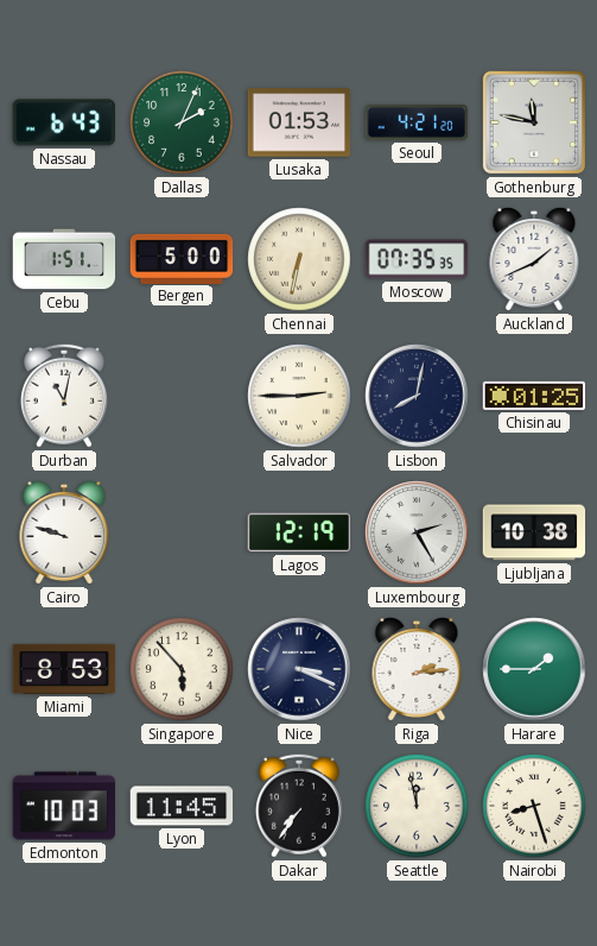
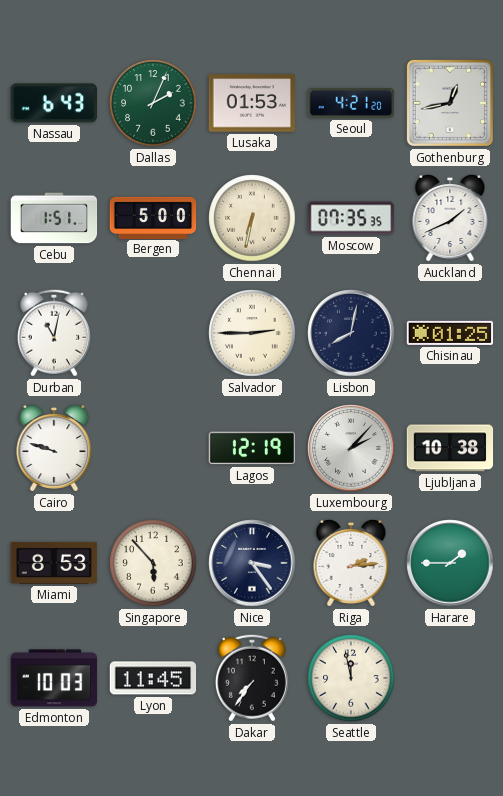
Gothenburg: 11:47 -> 12:43
Luxembourg: 2:25 -> 2:07
Nice: 3:19 -> 3:24
Nairobi: 8:27 -> none
